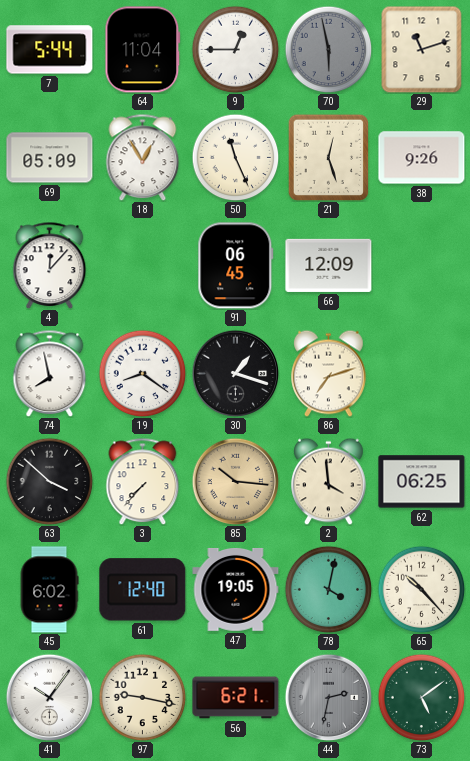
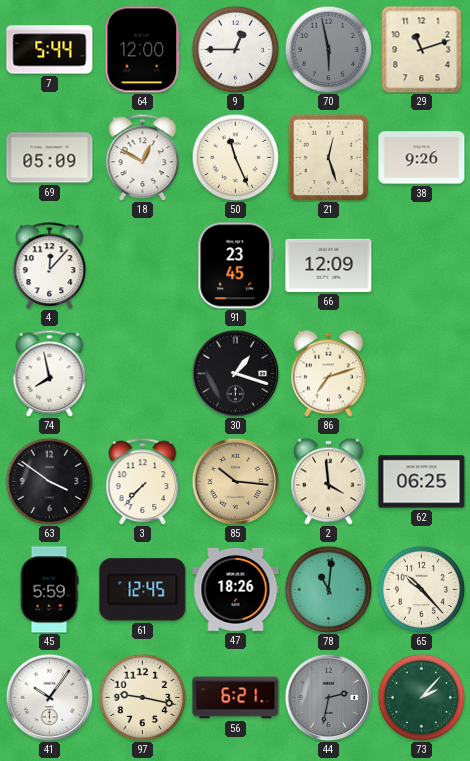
64: 11:04 -> 12:00
18: 12:55 -> 12:50
91: 06:45 -> 23:45
19: 8:21 -> none
63: 3:52 -> 3:51
45: 6:02 -> 5:59
61: 12:40 -> 12:45
47: 19:05 -> 18:26
78: 4:02 -> 11:01
73: 5:09 -> 2:07
